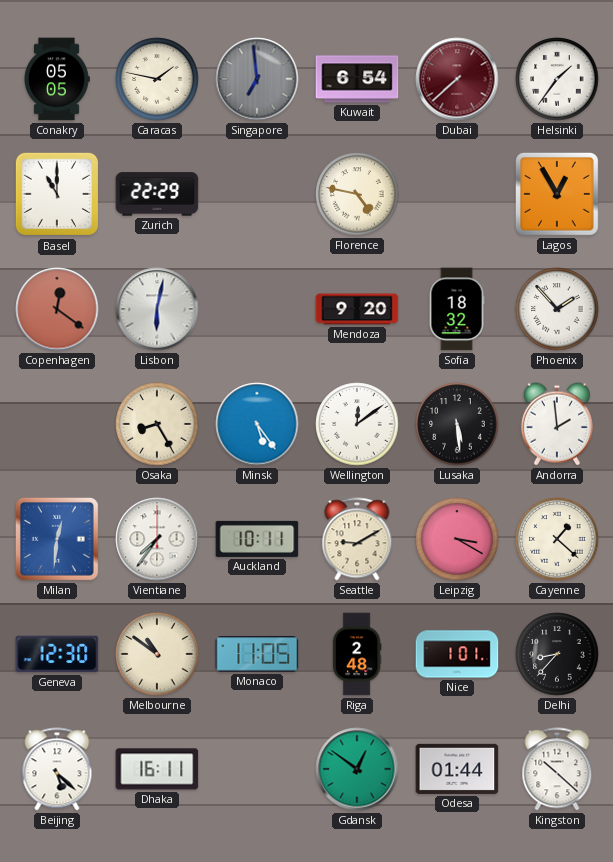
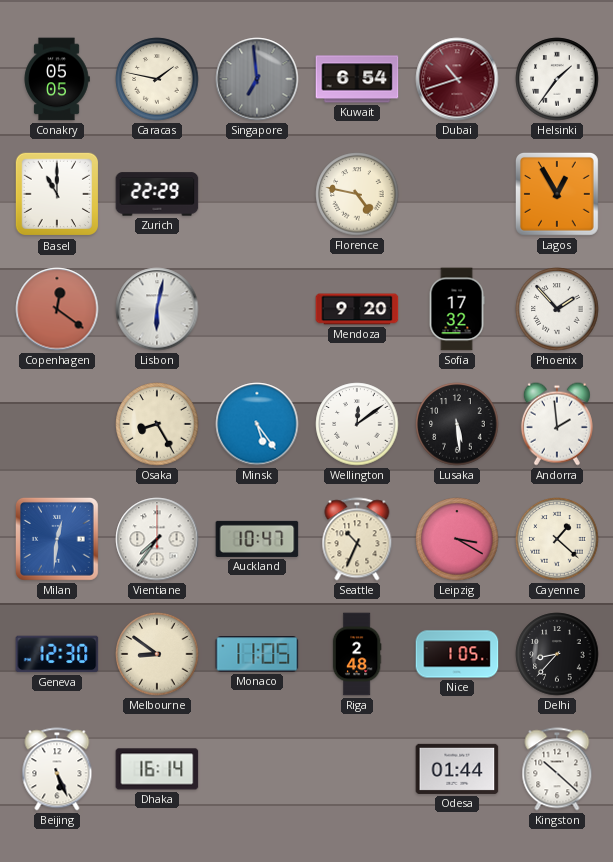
Dubai: 7:38 -> 10:42
Sofia: 18:32 -> 17:32
Auckland: 10:11 -> 10:47
Seattle: 9:10 -> 10:34
Melbourne: 10:51 -> 8:51
Nice: 1:01 -> 1:05
Beijing: 5:22 -> 5:26
Dhaka: 16:11 -> 16:14
Gdansk: 12:51 -> none
